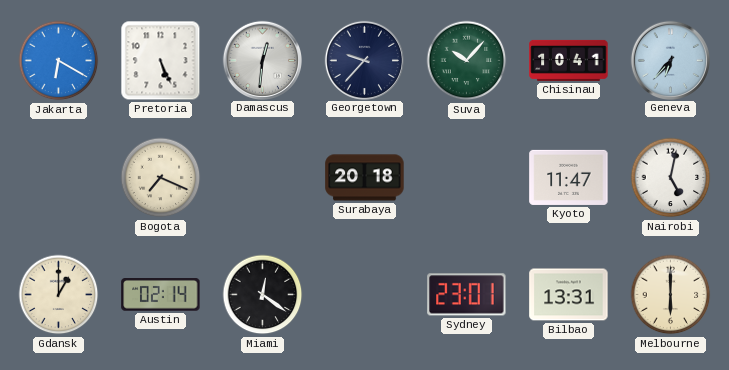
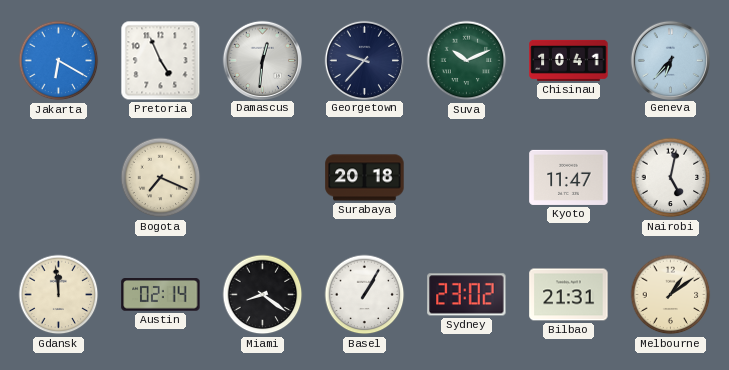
Pretoria: 5:26 -> 4:56
Suva: 10:07 -> 10:11
Gdansk: 1:00 -> 11:59
Miami: 12:21 -> 8:21
Basel: none -> 1:05
Sydney: 23:01 -> 23:02
Bilbao: 13:31 -> 21:31
Melbourne: 6:00 -> 1:09
